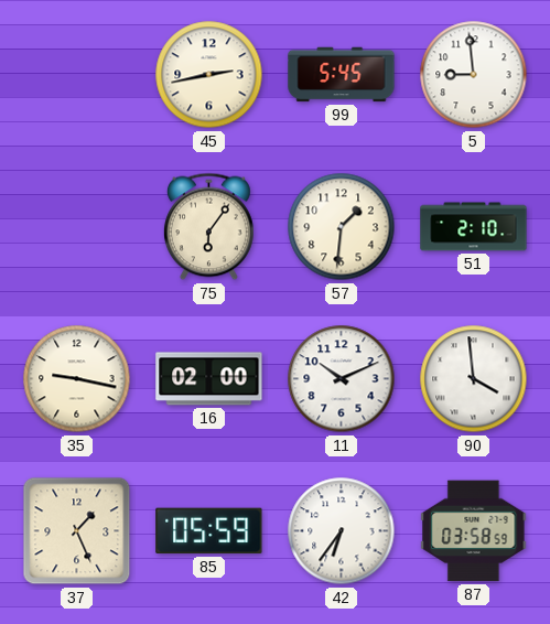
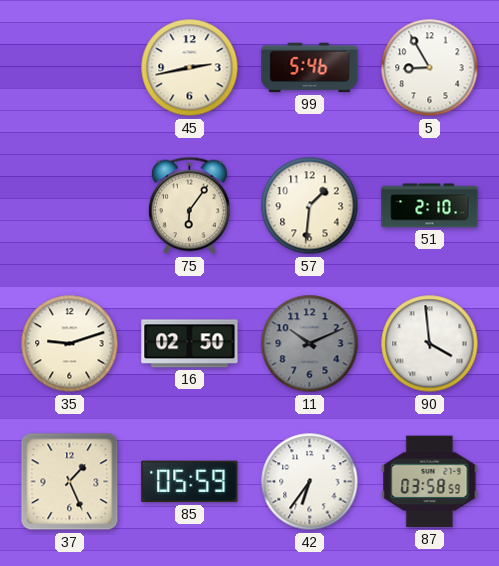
99: 5:45 -> 5:46
5: 8:59 -> 8:55
35: 9:17 -> 9:12
16: 02:00 -> 02:50
11 dial: white -> grey
